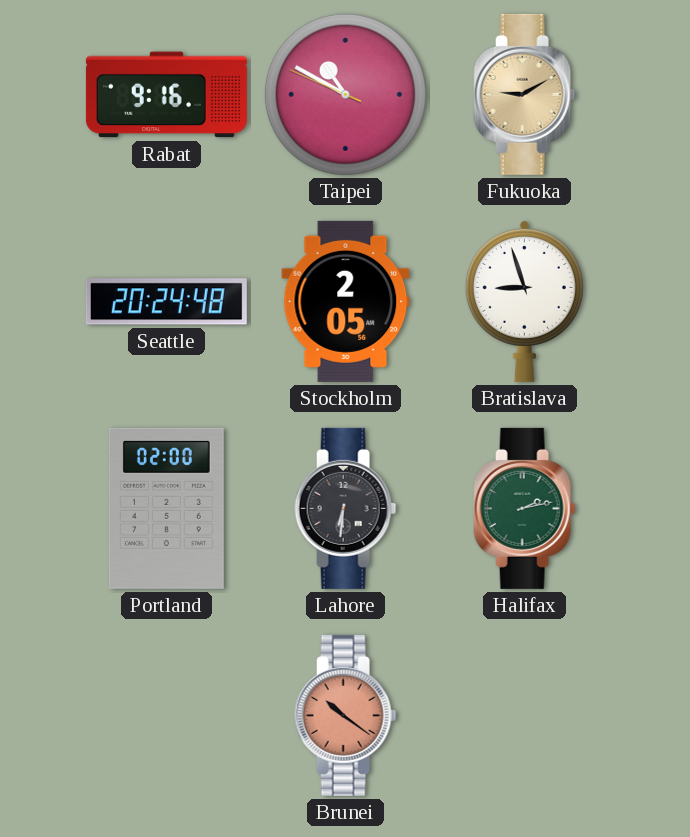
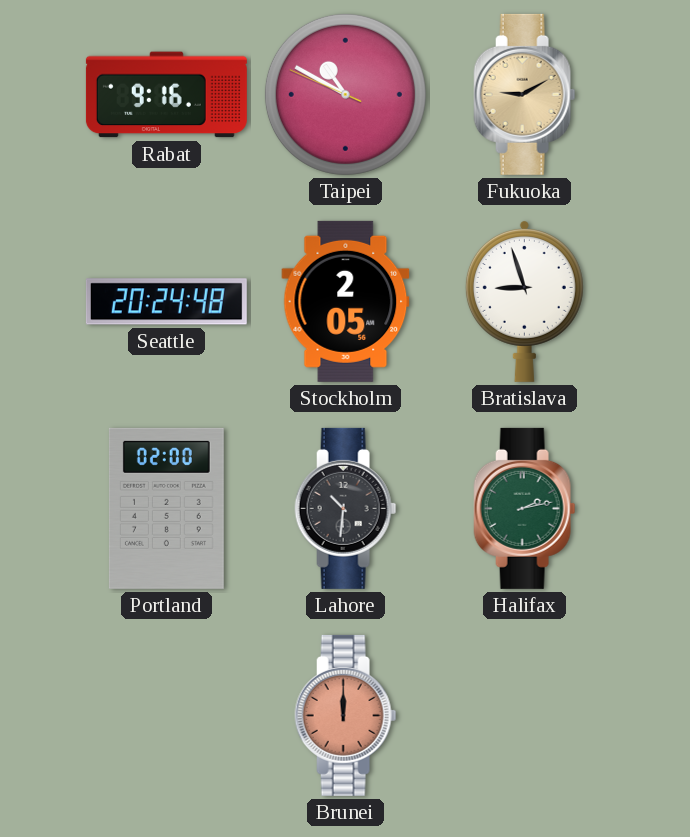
Lahore: 6:31 -> 10:31
Brunei: 10:21 -> 12:00
